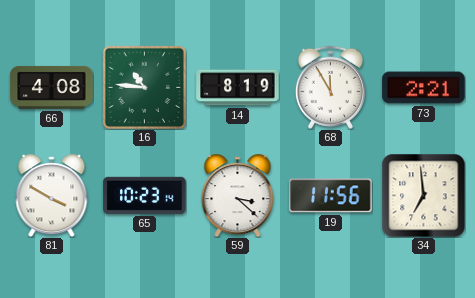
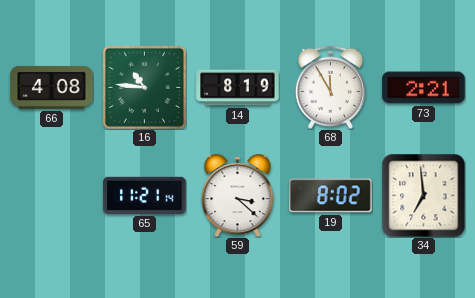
81: 3:50 -> none
65: 10:23 -> 11:21
19: 11:56 -> 8:02
